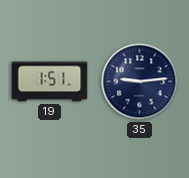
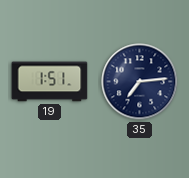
35: 9:14 -> 7:14
